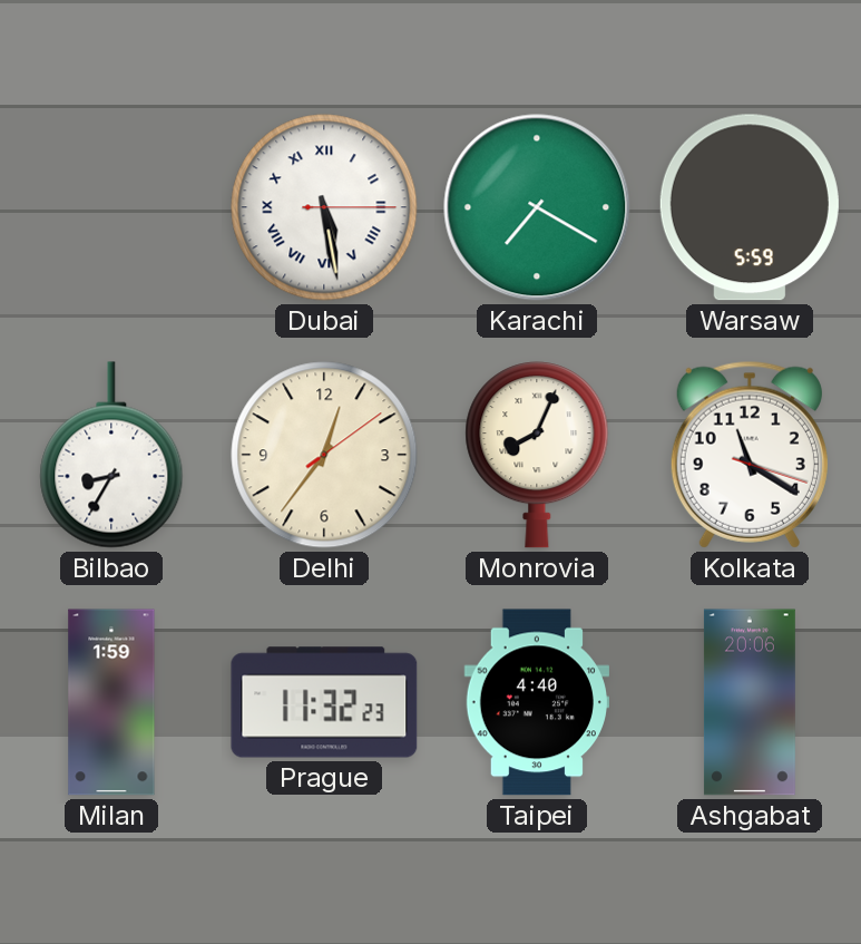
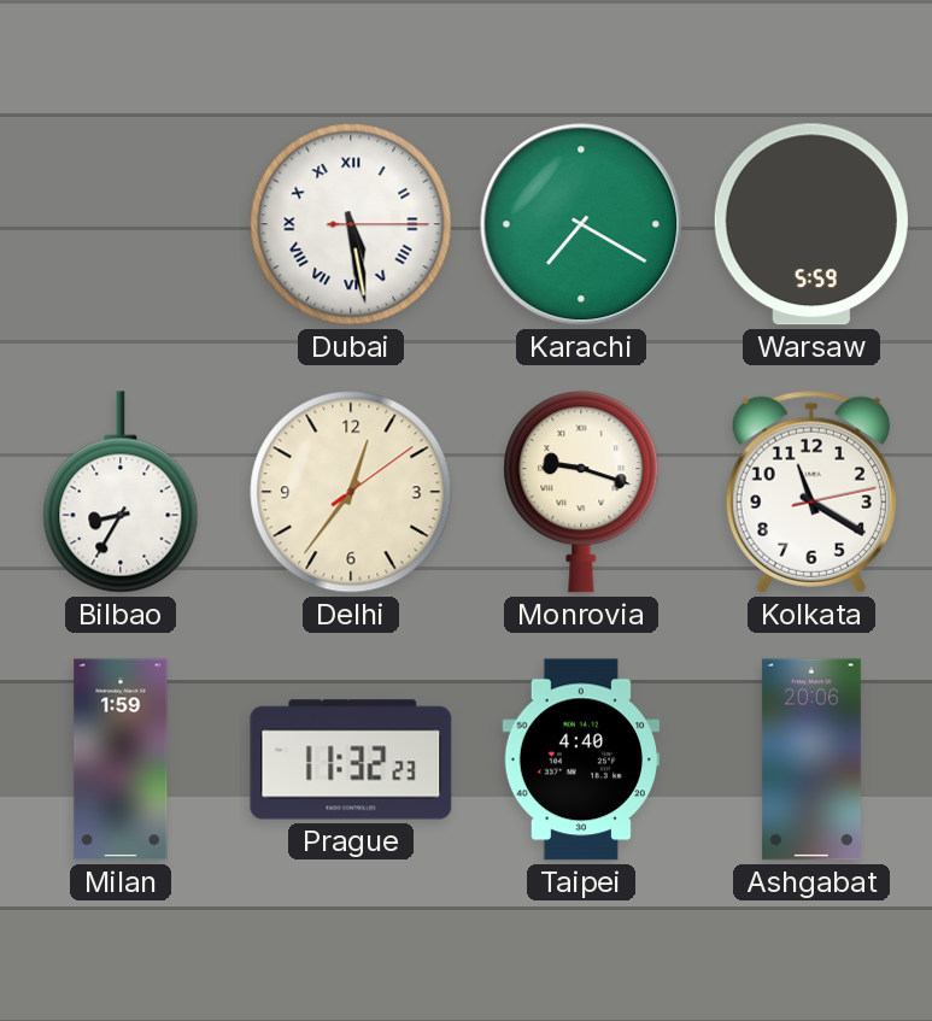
Monrovia: 8:04 -> 9:18
Kolkata: 11:20:18 -> 11:20:13
